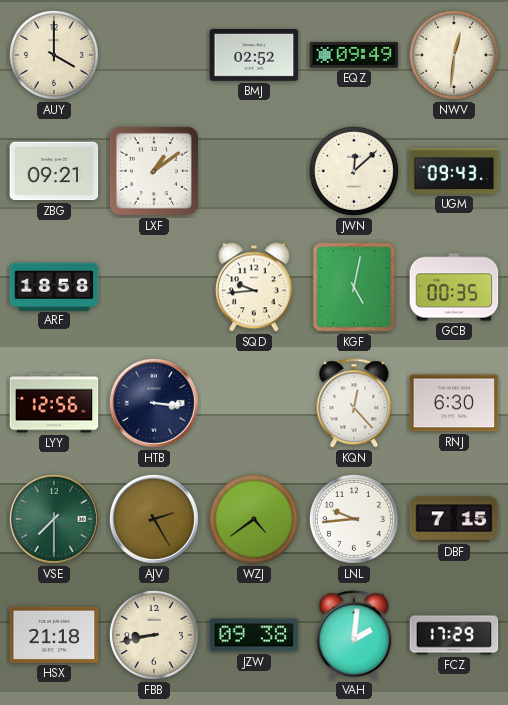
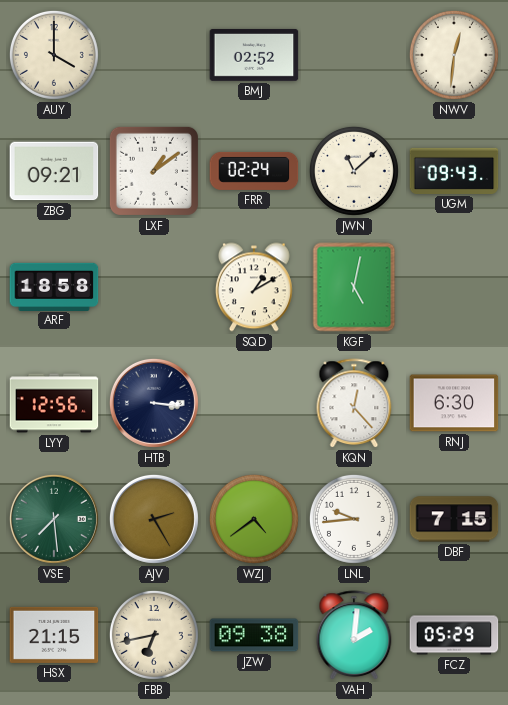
EQZ: 09:49 -> none
FRR: none -> 02:24
JWN: 12:08 -> 11:08
SQD: 9:44 -> 1:10
GCB: 00:35 -> none
VSE: 7:30 -> 7:29
HSX: 21:18 -> 21:15
FBB: 8:43 -> 6:43
FCZ: 17:29 -> 05:29
